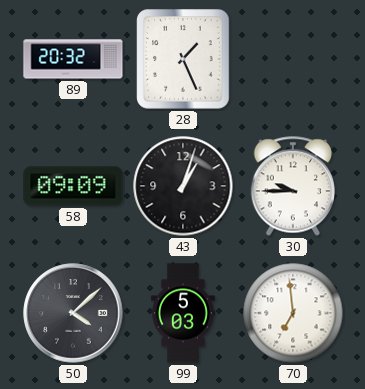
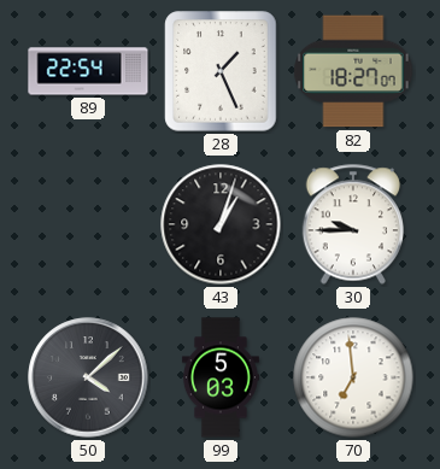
89: 20:32 -> 22:54
82: none -> 18:27
58: 09:09 -> none
